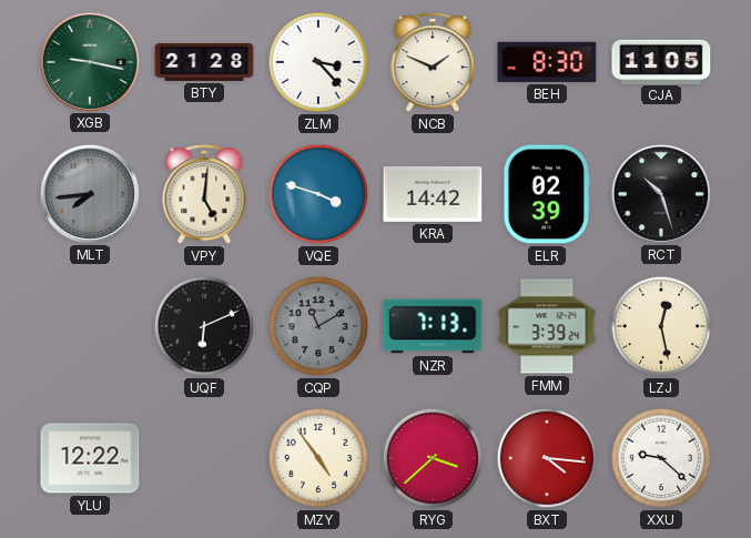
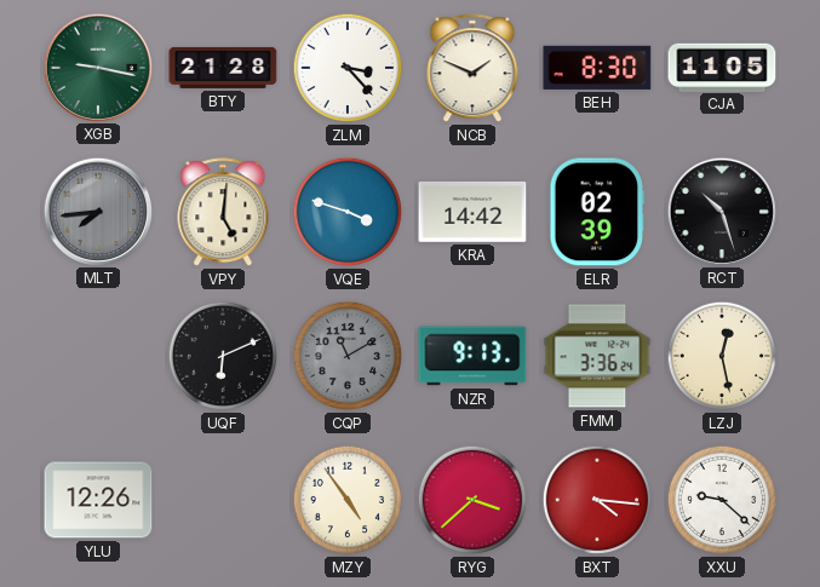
NZR: 7:13 -> 9:13
FMM: 3:39 -> 3:36
YLU: 12:22 -> 12:26
